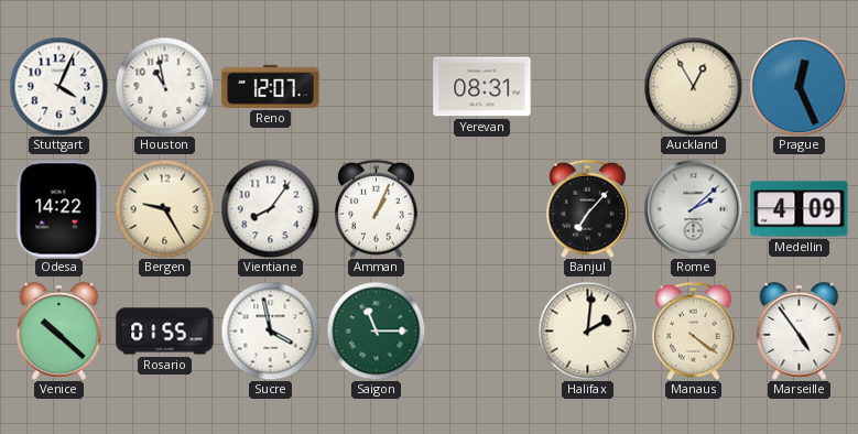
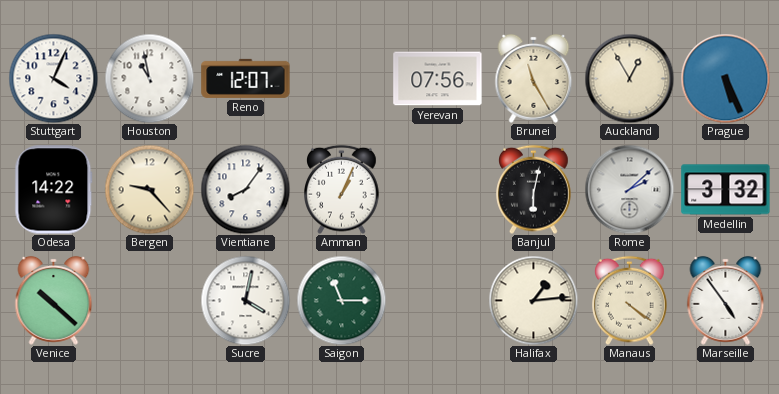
Yerevan: 08:31 -> 07:56
Brunei: none -> 11:25
Prague: 12:26 -> 5:26
Bergen: 9:25 -> 9:23
Banjul: 7:07 -> 6:02
Medellin: 4:09 -> 3:32
Rosario: 01:55 -> none
Sucre: 3:58 -> 4:02
Halifax: 2:01 -> 1:14
